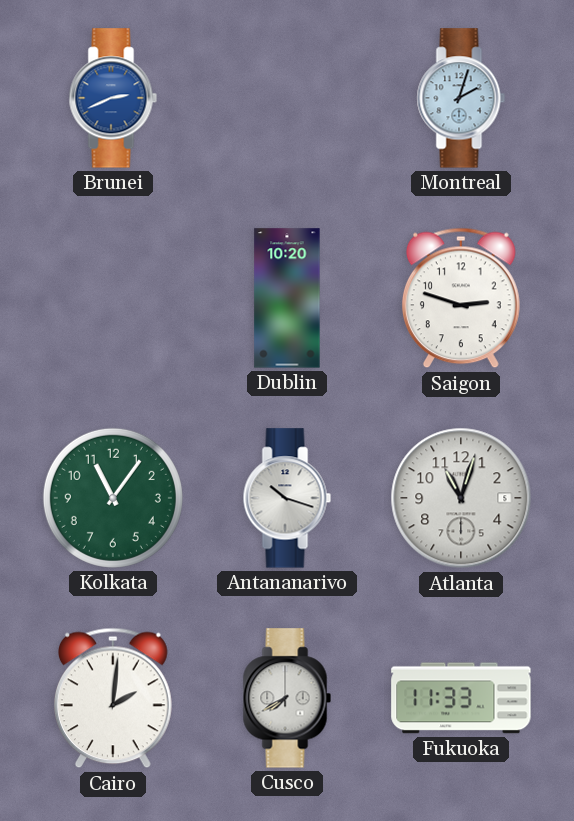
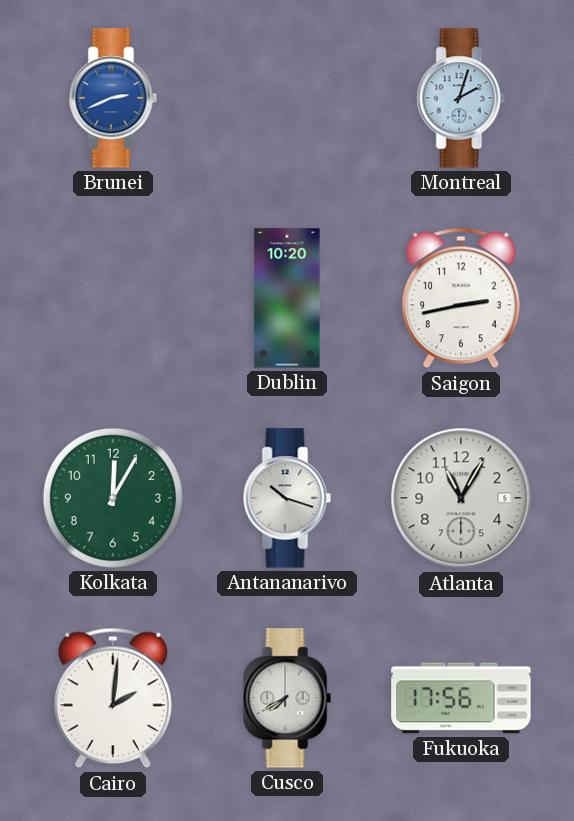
Saigon: 2:48 -> 2:43
Kolkata: 11:06 -> 12:05
Atlanta: 11:03 -> 11:05
Fukuoka: 11:33 -> 17:56
